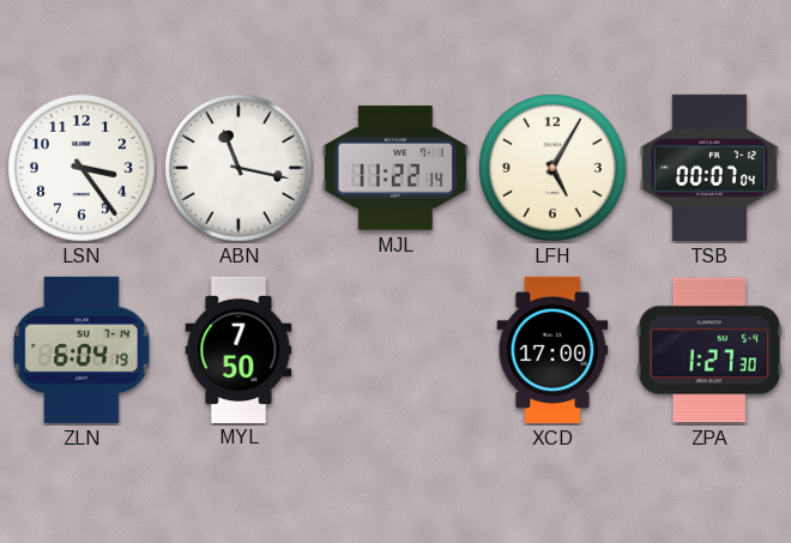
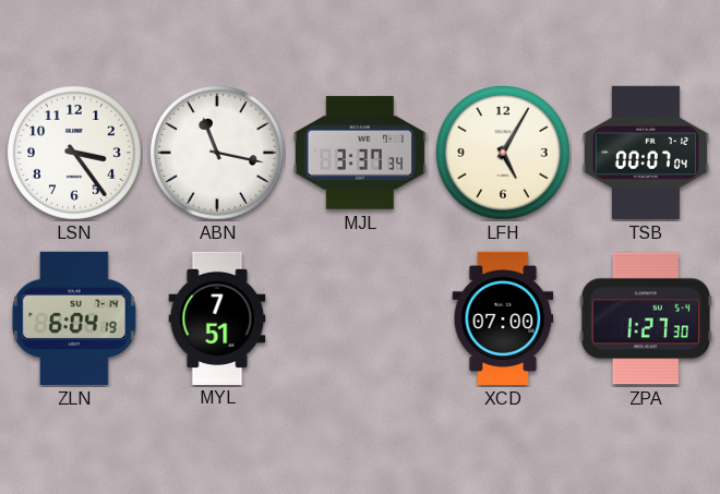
MJL: 11:22 -> 3:37
MYL: 7:50 -> 7:51
XCD: 17:00 -> 07:00
